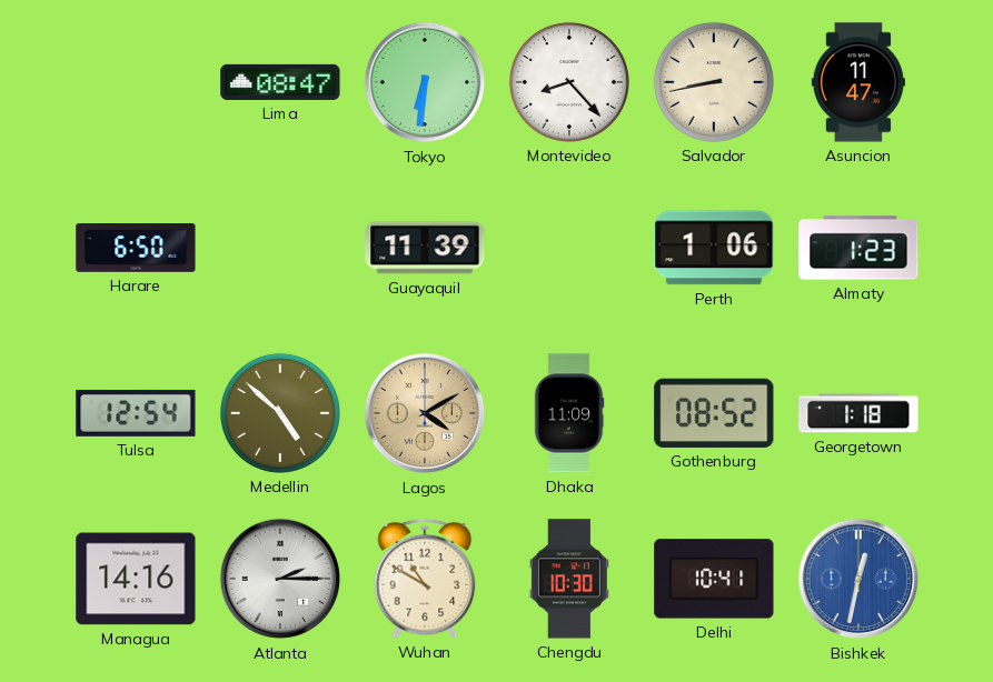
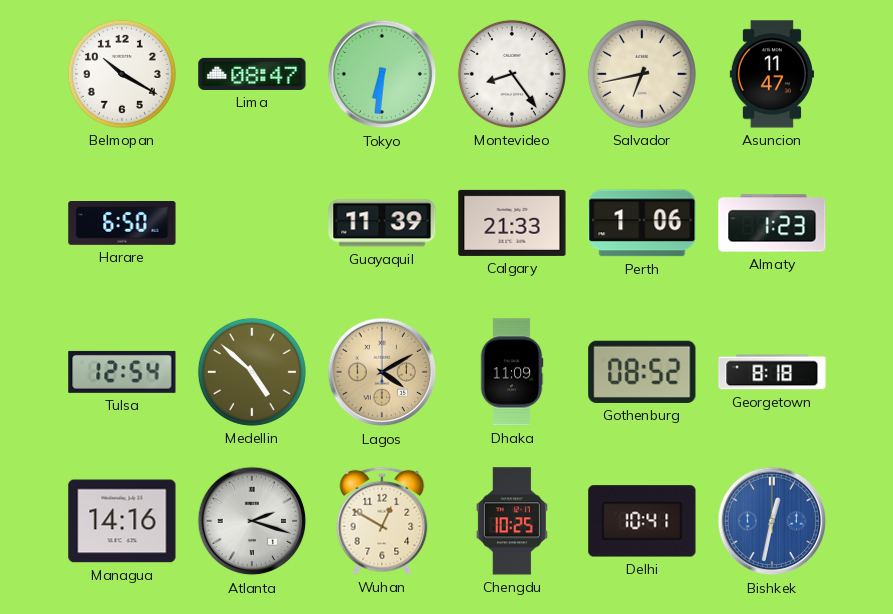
Belmopan: none -> 10:20
Montevideo: 8:23 -> 8:24
Salvador: 8:43 -> 6:43
Calgary: none -> 21:33
Georgetown: 1:18 -> 8:18
Atlanta: 2:15 -> 2:18
Wuhan: 10:50 -> 12:50
Chengdu: 10:30 -> 10:25
